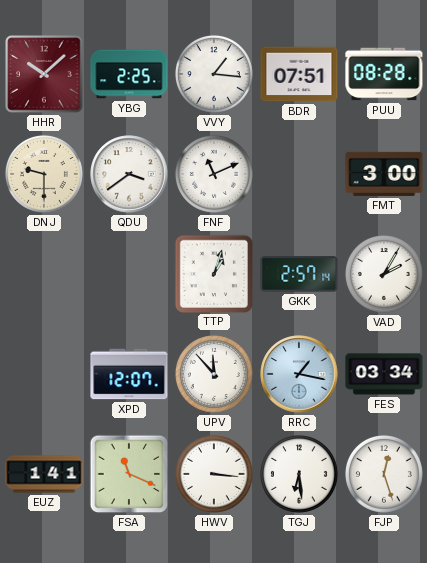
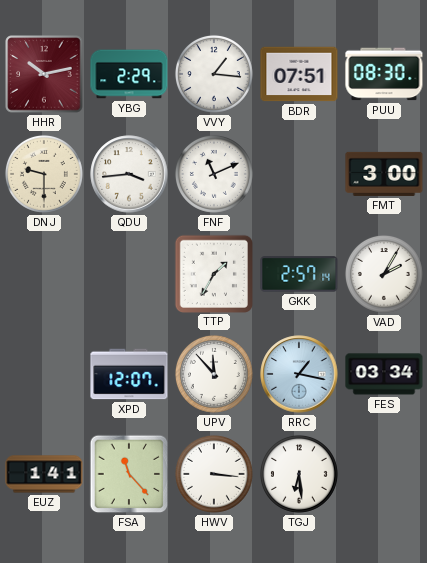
HHR: 10:08 -> 10:13
YBG: 2:25 -> 2:29
PUU: 08:28 -> 08:30
QDU: 3:39 -> 3:44
TTP: 1:03 -> 1:35
FSA: 11:19 -> 11:23
FJP: 12:27 -> none
